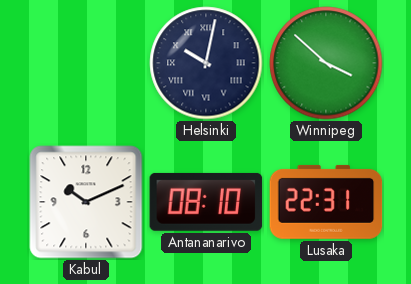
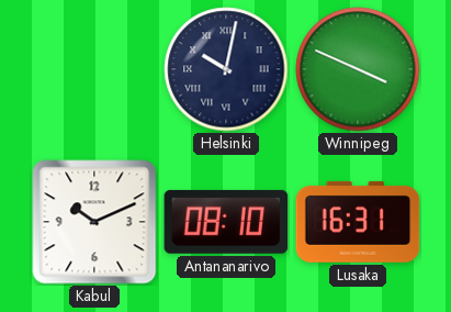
Winnipeg: 3:52 -> 3:49
Lusaka: 22:31 -> 16:31
